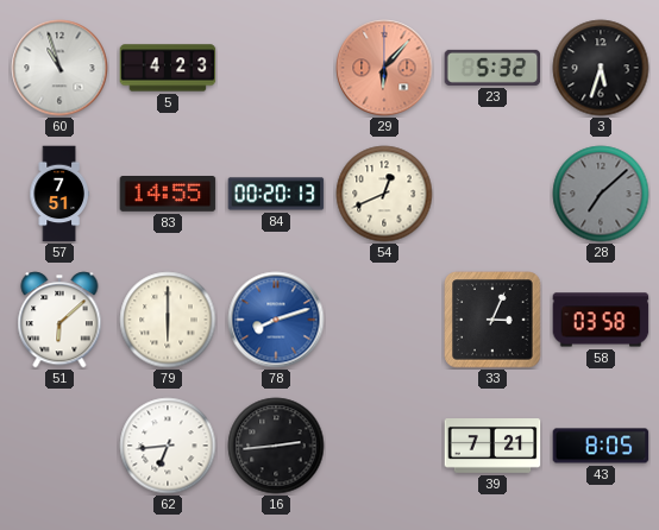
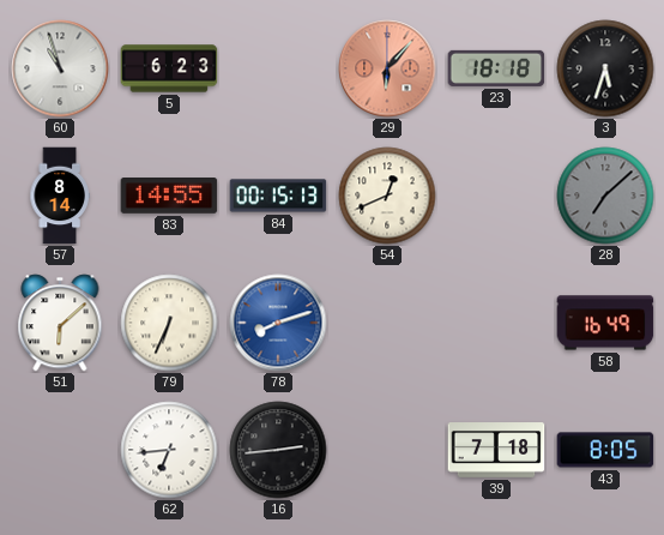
5: 4:23 -> 6:23
23: 5:32 -> 18:18
57: 7:51 -> 8:14
84: 00:20 -> 00:15
79: 6:00 -> 6:34
33: 3:04 -> none
58: 03:58 -> 16:49
39: 7:21 -> 7:18
